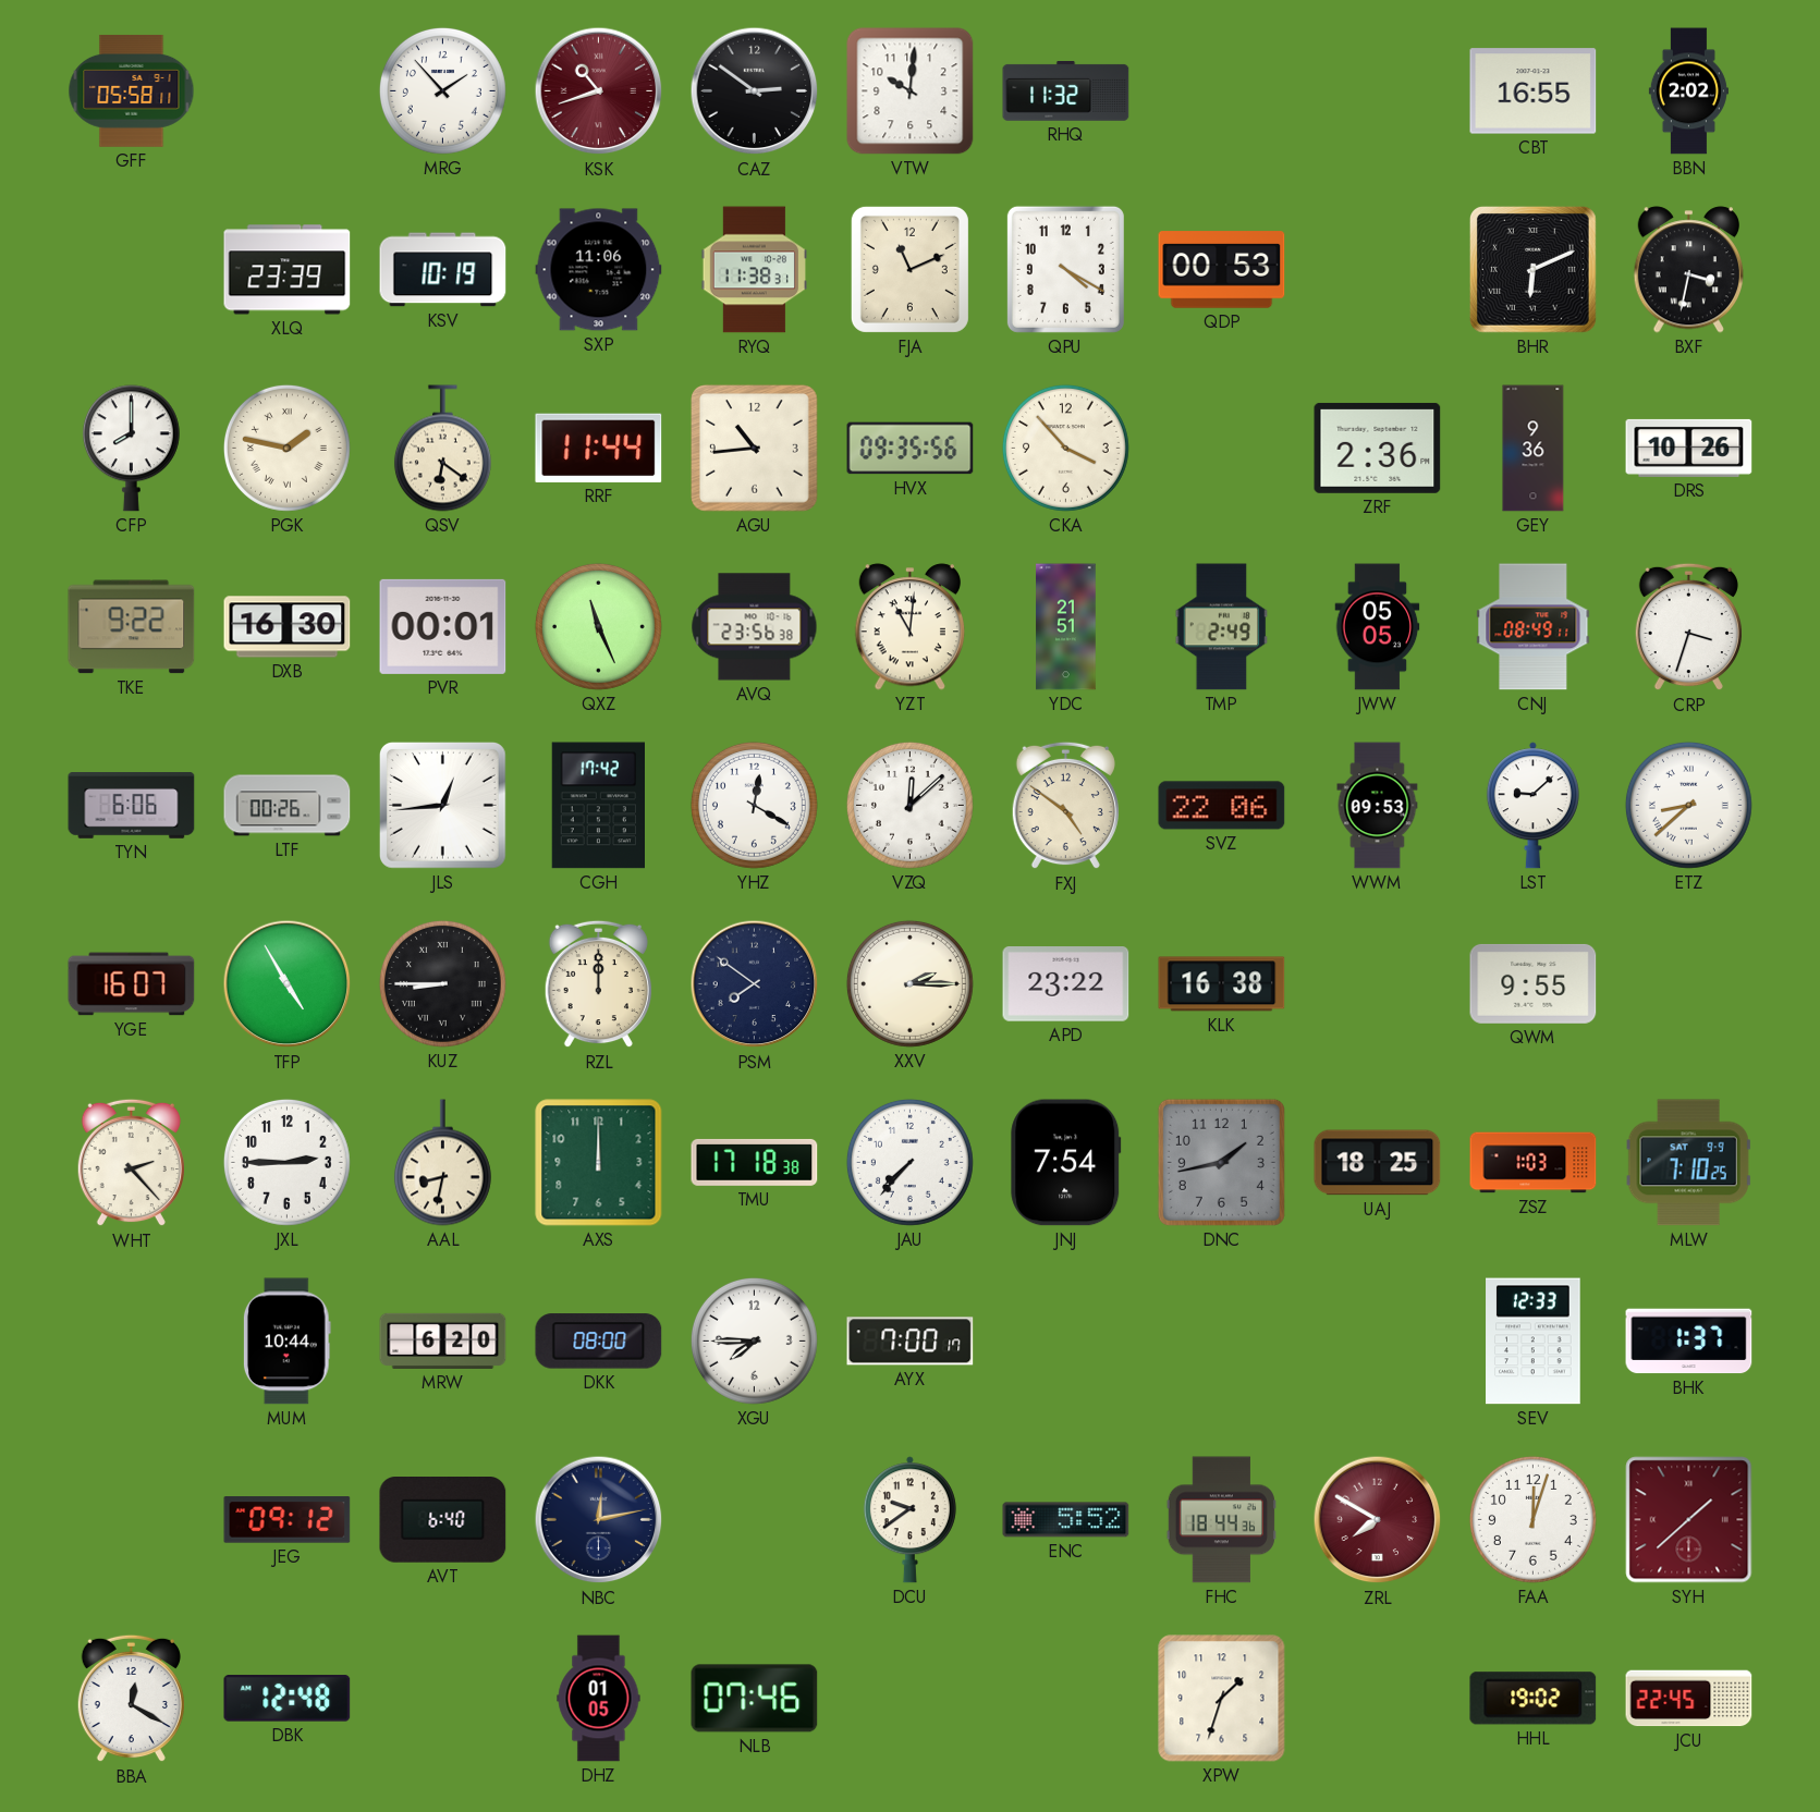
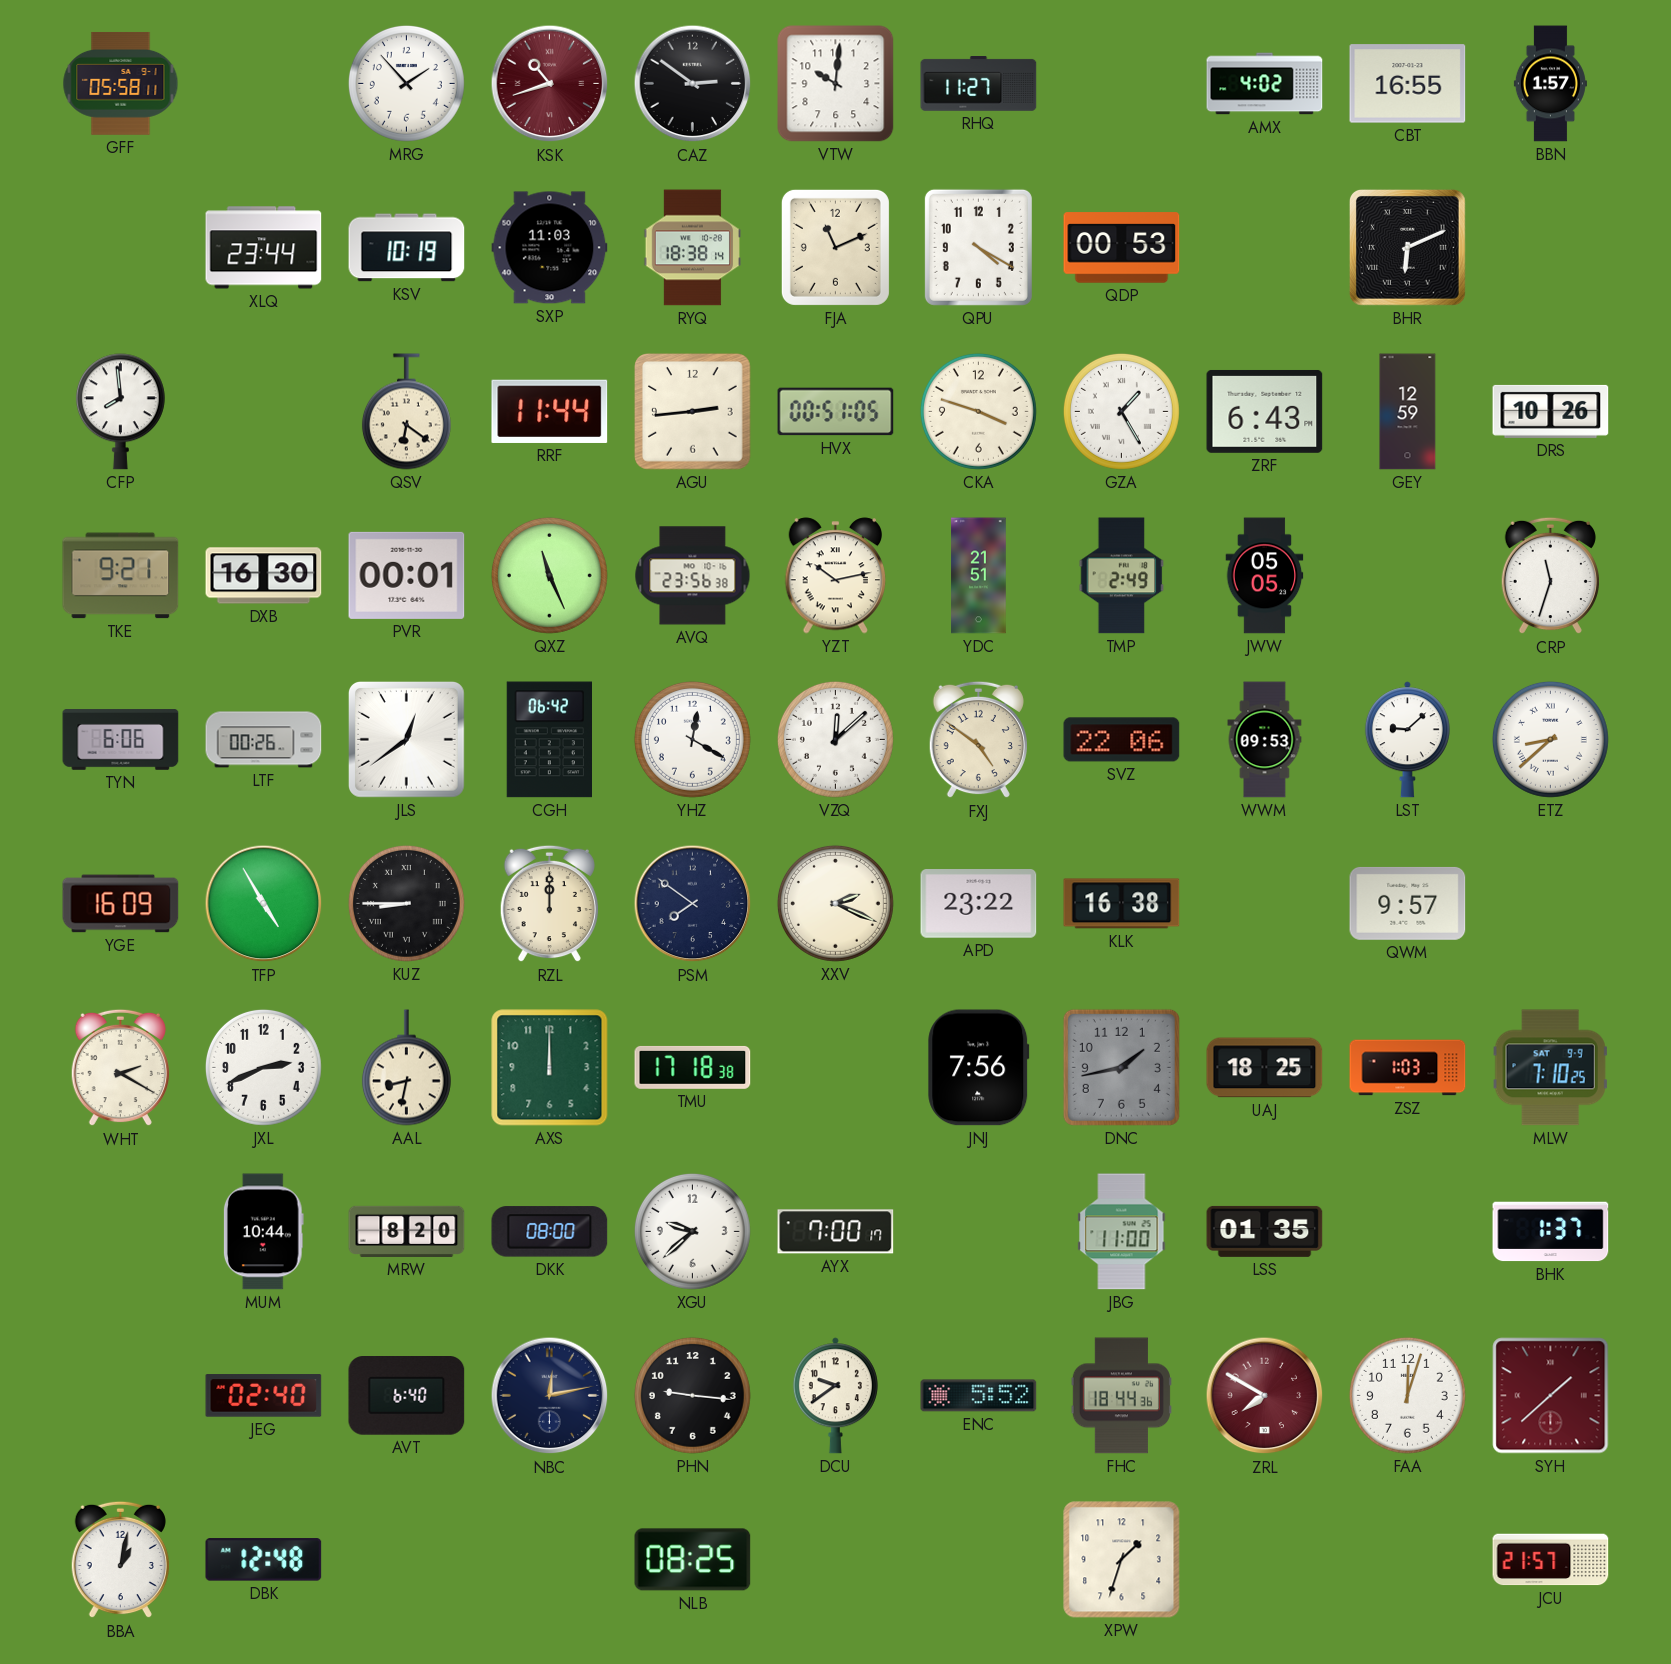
RHQ: 11:32 -> 11:27
AMX: none -> 4:02
BBN: 2:02 -> 1:57
XLQ: 23:39 -> 23:44
SXP: 11:06 -> 11:03
RYQ: 11:38 -> 18:38
BXF: 3:32 -> none
CFP: 8:00 -> 7:59
PGK: 1:47 -> none
AGU: 10:44 -> 2:44
HVX: 09:35 -> 00:51
CKA: 3:53 -> 3:48
GZA: none -> 1:25
ZRF: 2:36 -> 6:43
GEY: 9:36 -> 12:59
TKE: 9:22 -> 9:21
YZT: 11:01 -> 10:13
CNJ: 08:49 -> none
CRP: 3:33 -> 11:33
JLS: 12:44 -> 12:39
CGH: 17:42 -> 06:42
YGE: 16:07 -> 16:09
XXV: 2:15 -> 2:19
QWM: 9:55 -> 9:57
WHT: 2:23 -> 2:20
JXL: 2:45 -> 2:41
JAU: 7:37 -> none
JNJ: 7:54 -> 7:56
MRW: 6:20 -> 8:20
XGU: 7:45 -> 9:38
JBG: none -> 11:00
LSS: none -> 01:35
SEV: 12:33 -> none
JEG: 09:12 -> 02:40
PHN: none -> 9:16
BBA: 12:20 -> 1:02
DHZ: 01:05 -> none
NLB: 07:46 -> 08:25
HHL: 19:02 -> none
JCU: 22:45 -> 21:57
